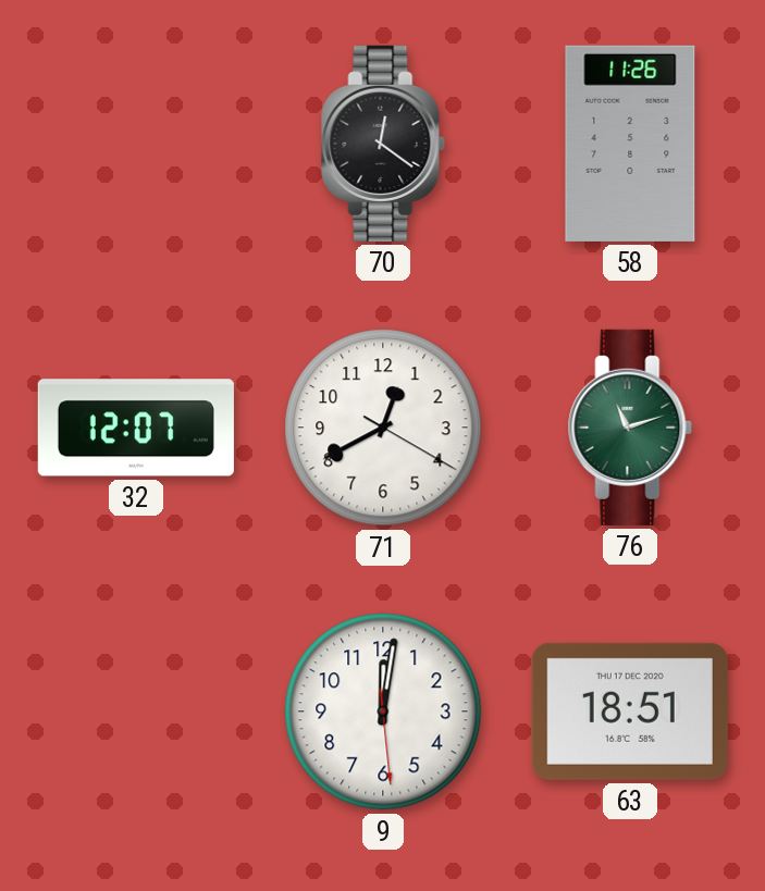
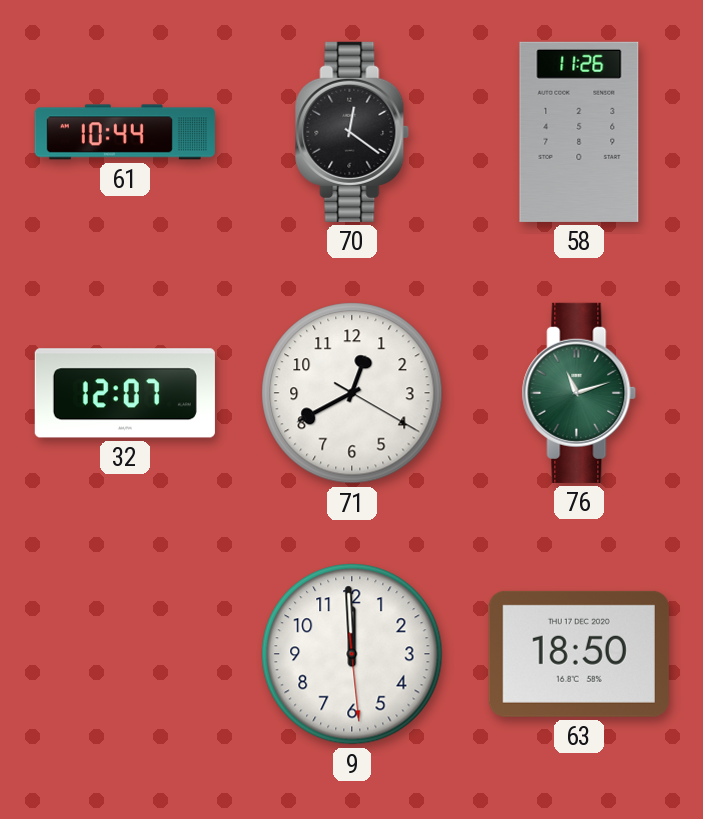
61: none -> 10:44
9: 12:01 -> 11:59
63: 18:51 -> 18:50
